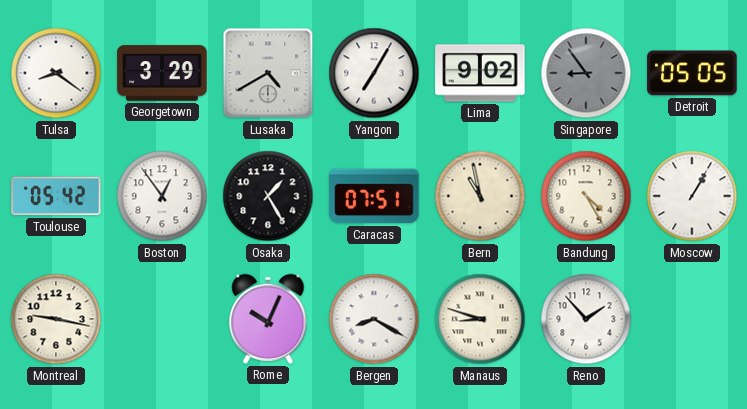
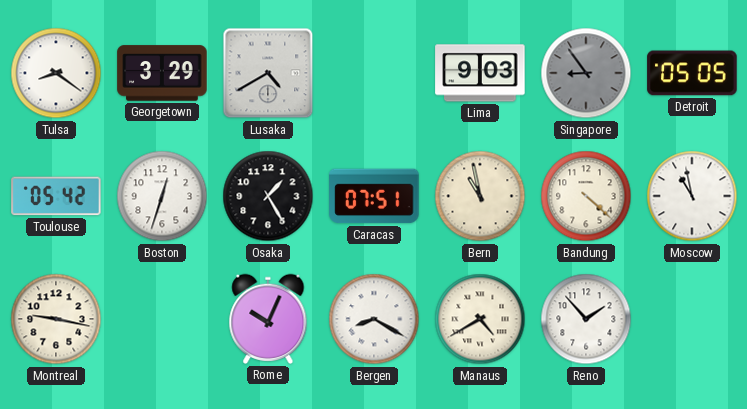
Yangon: 7:05 -> none
Lima: 9:02 -> 9:03
Boston: 12:54 -> 12:33
Bandung: 4:25 -> 4:22
Moscow: 1:05 -> 10:58
Manaus: 8:48 -> 4:40
